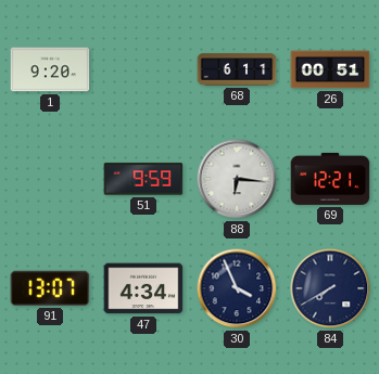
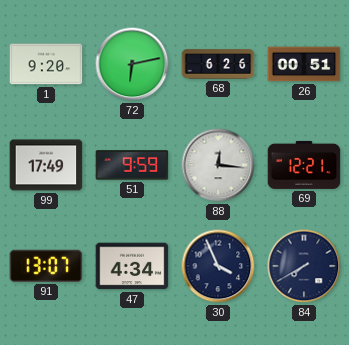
72: none -> 6:13
68: 6:11 -> 6:26
99: none -> 17:49
88: 6:16 -> 12:16
